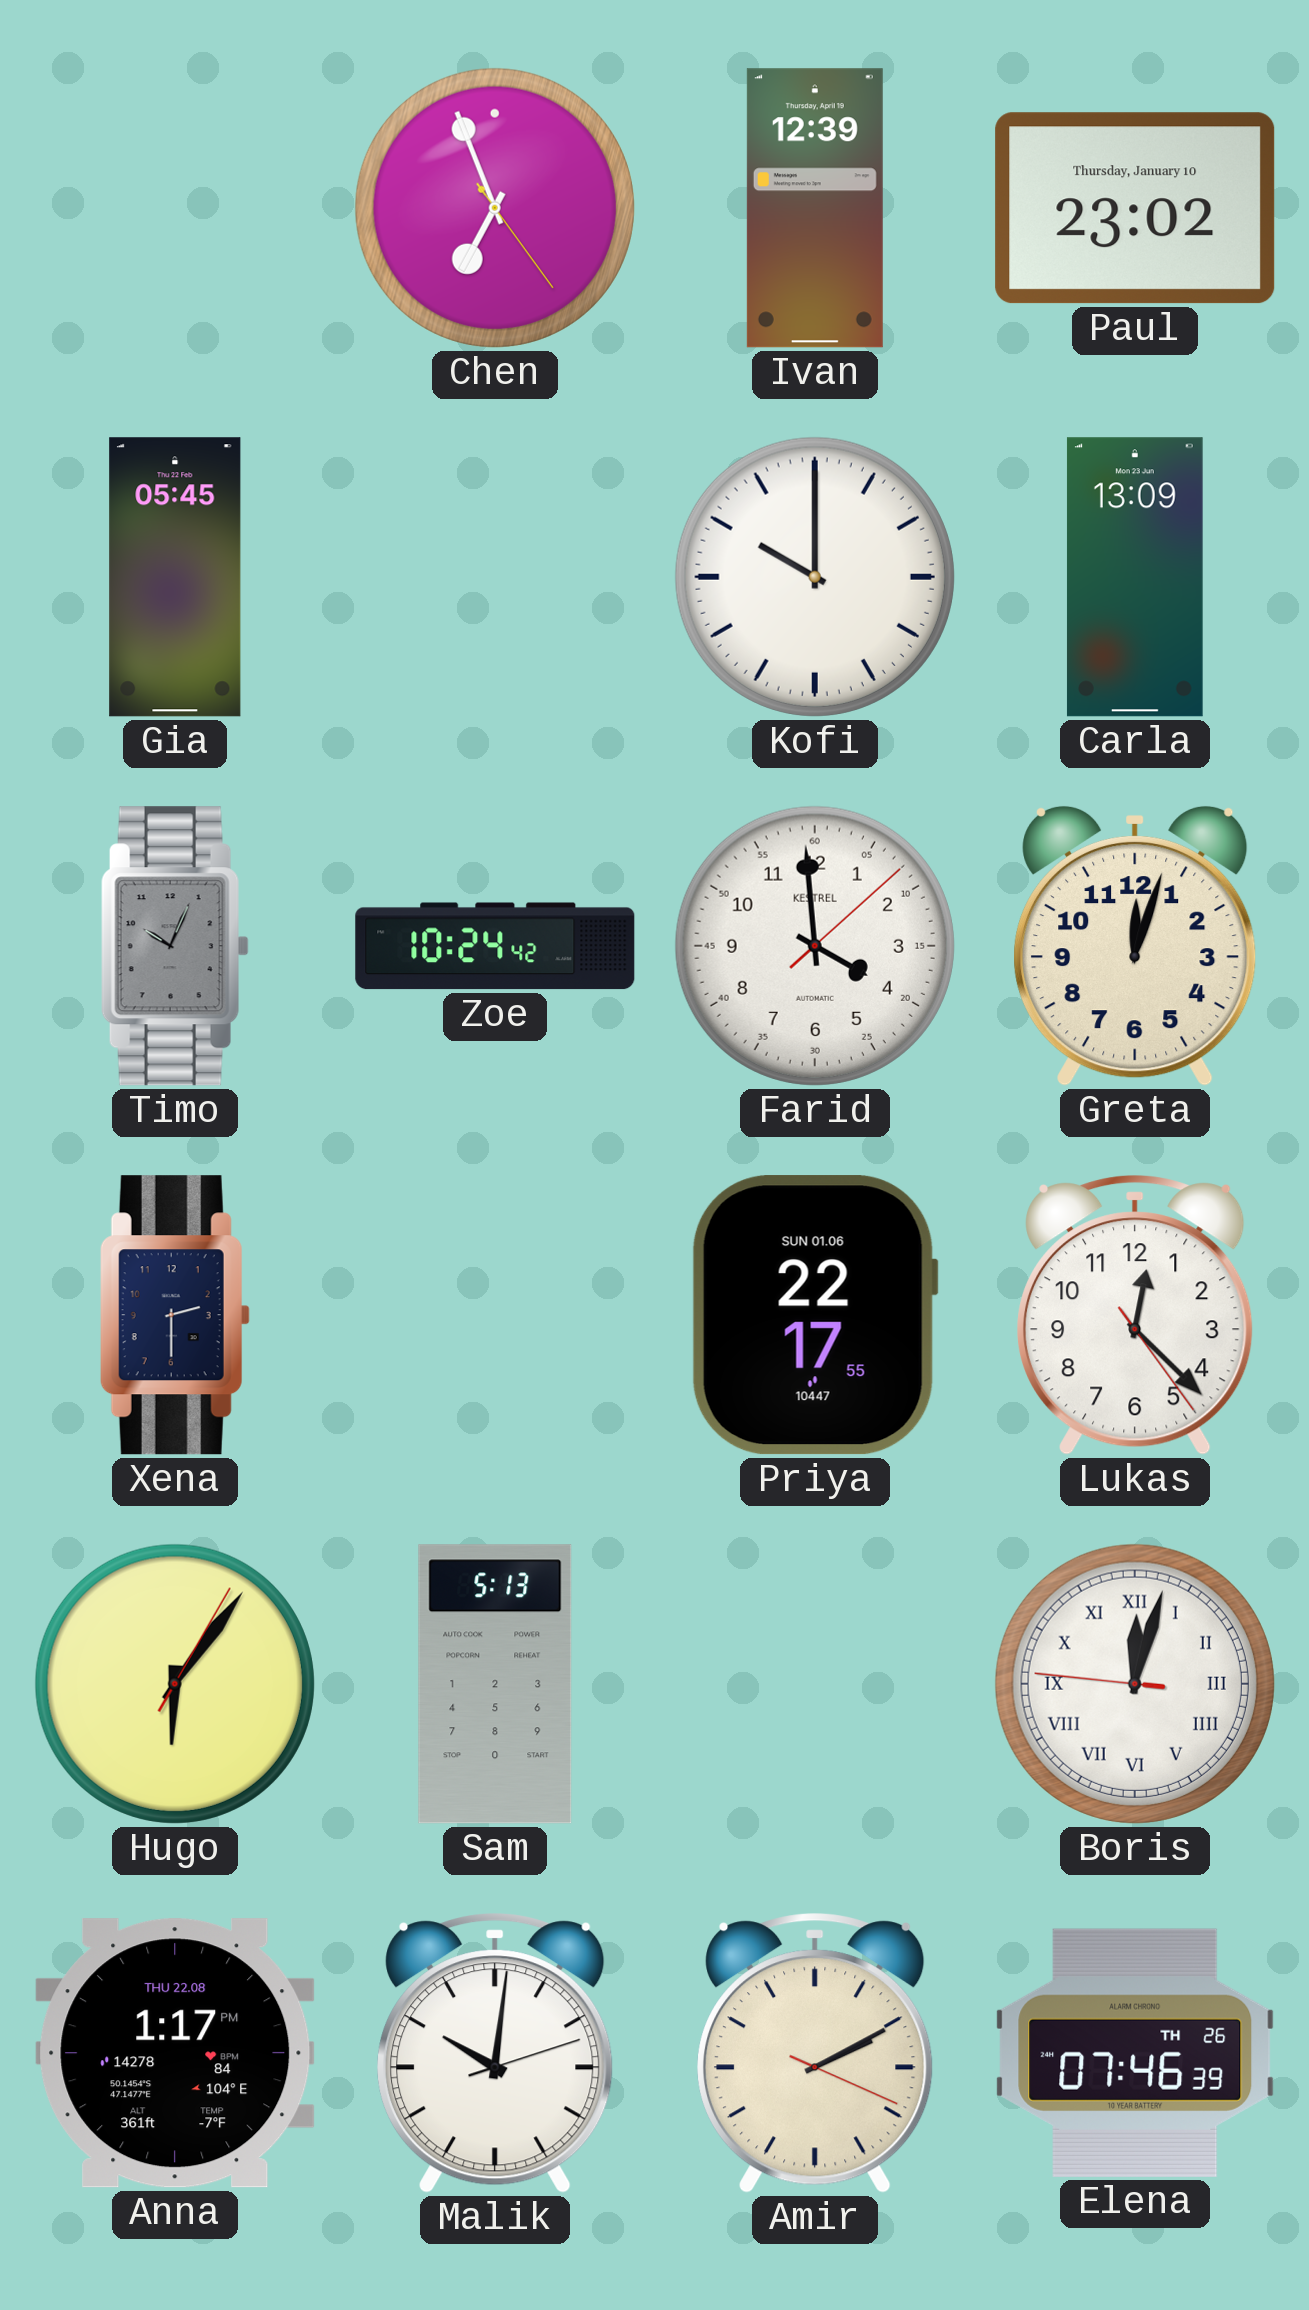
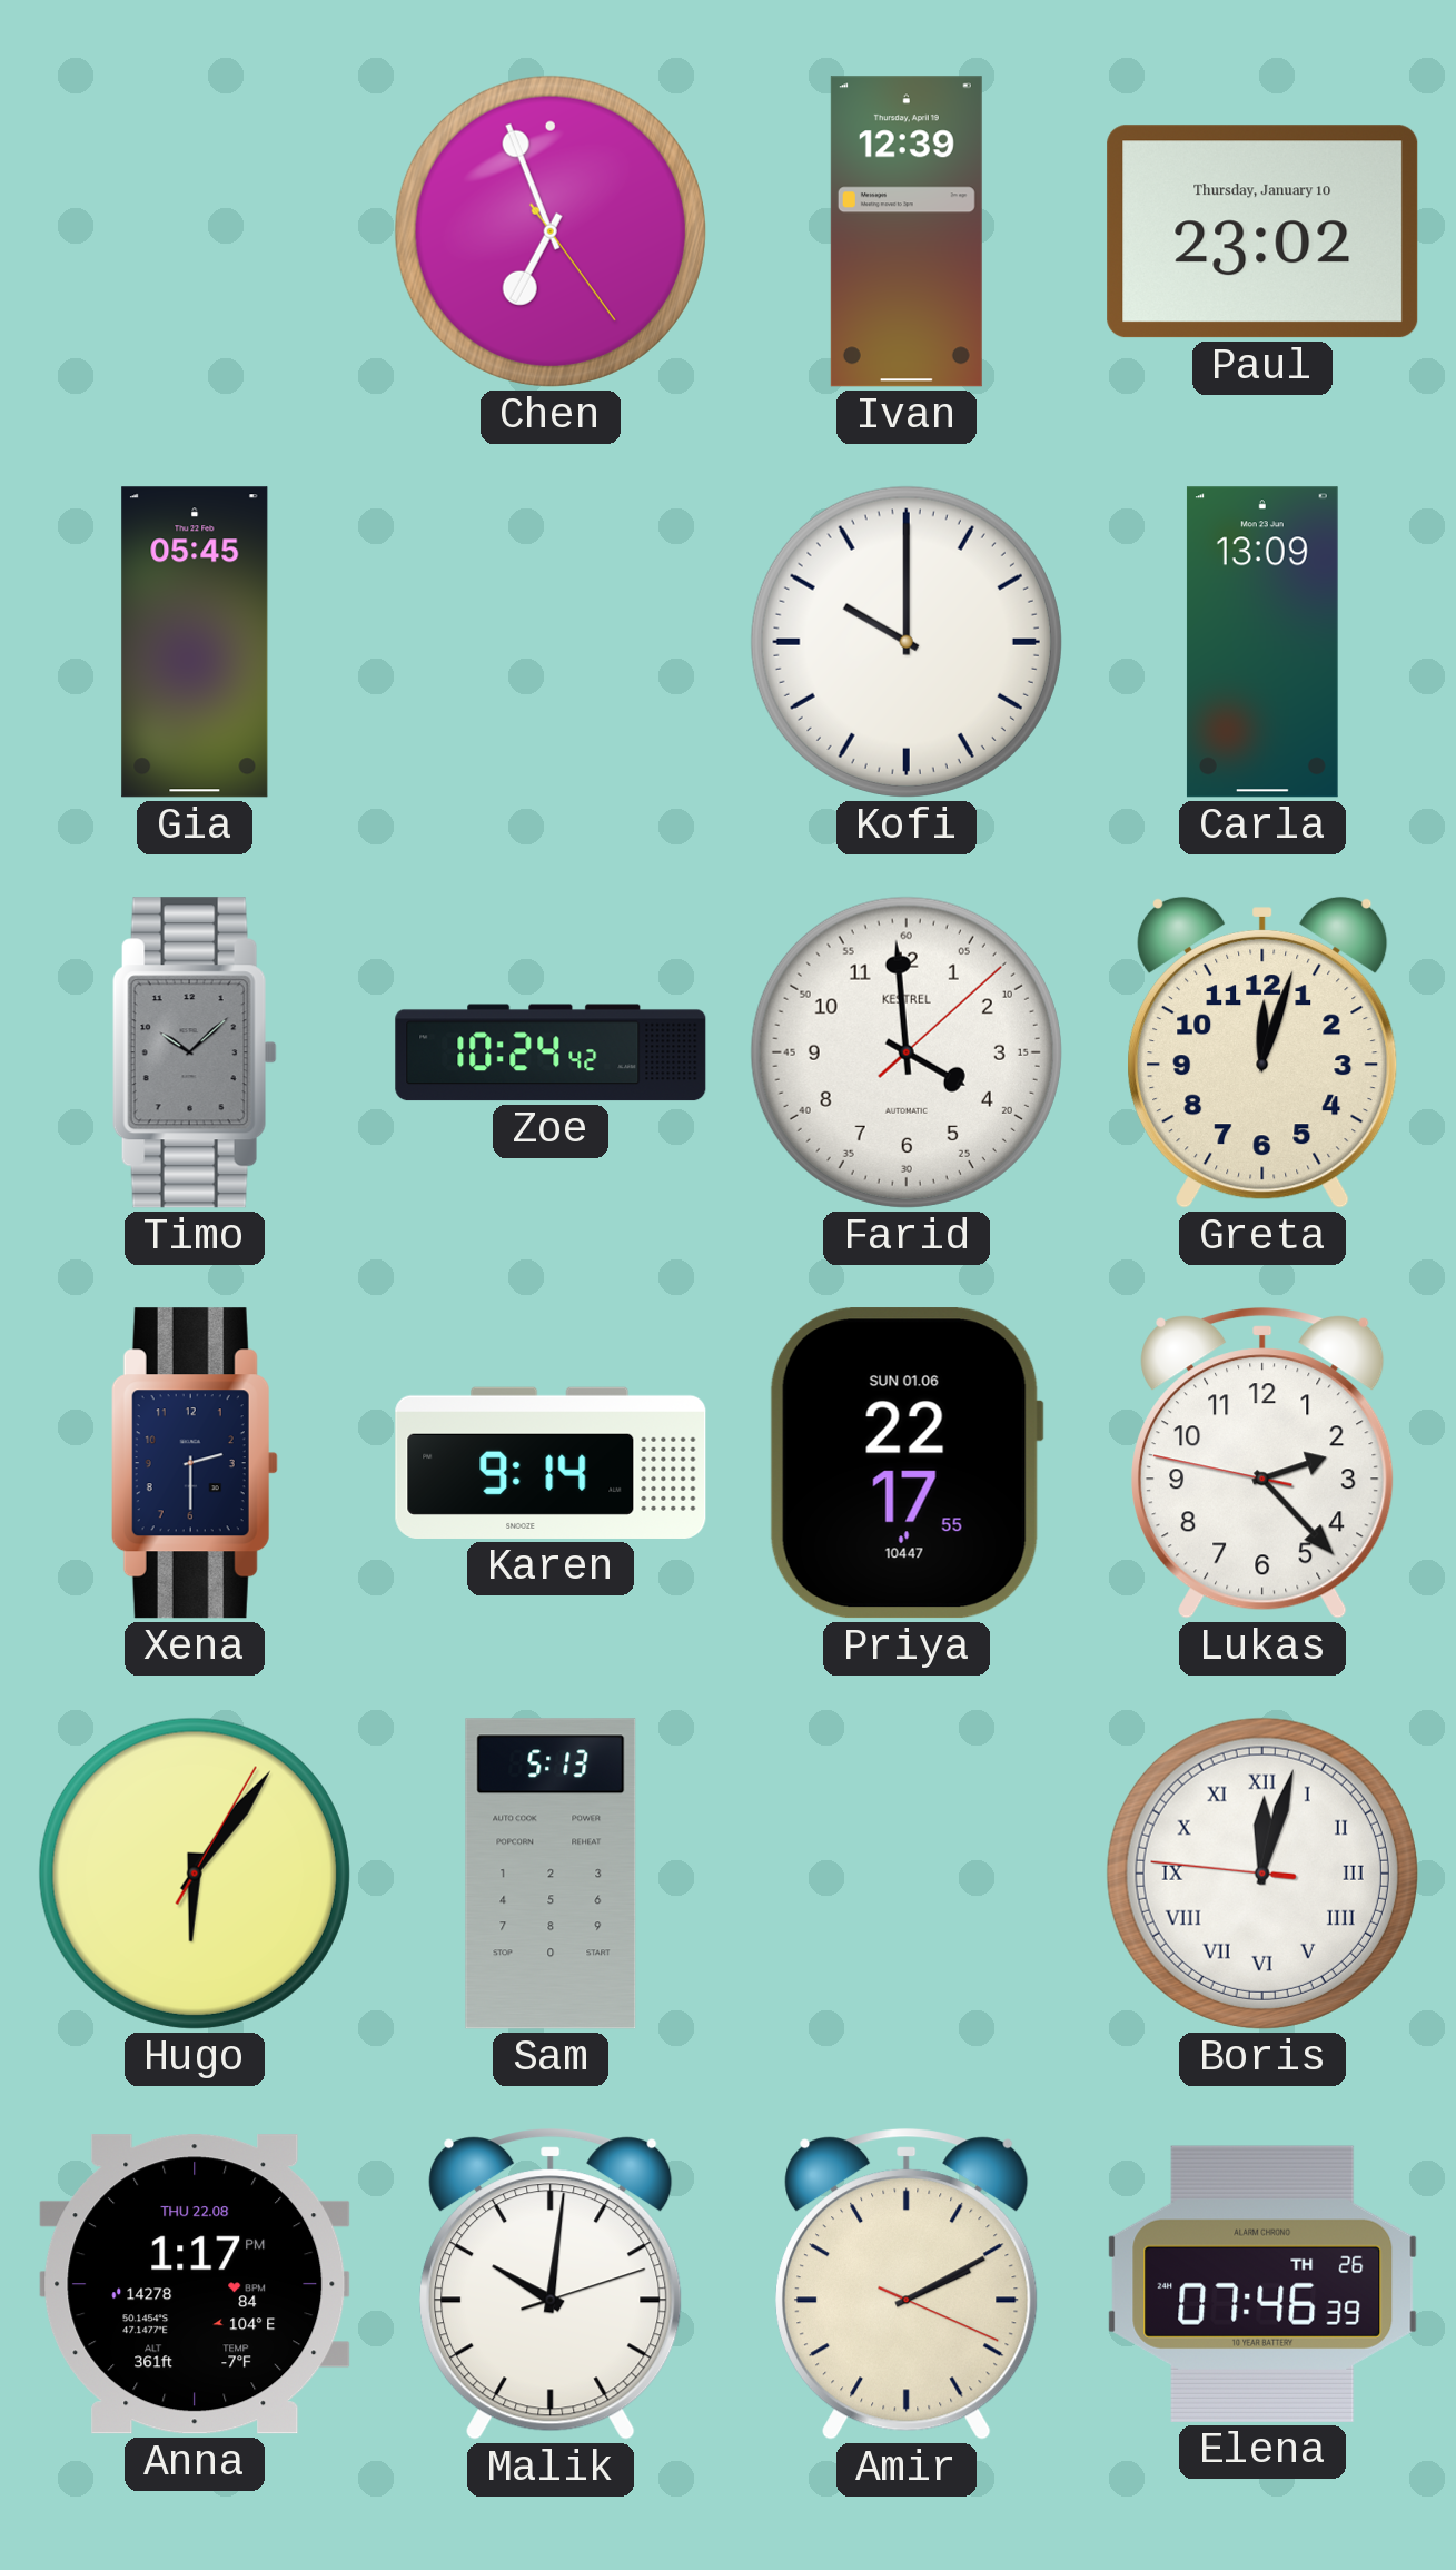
Timo: 10:04 -> 10:08
Karen: none -> 9:14
Lukas: 12:22 -> 2:22
